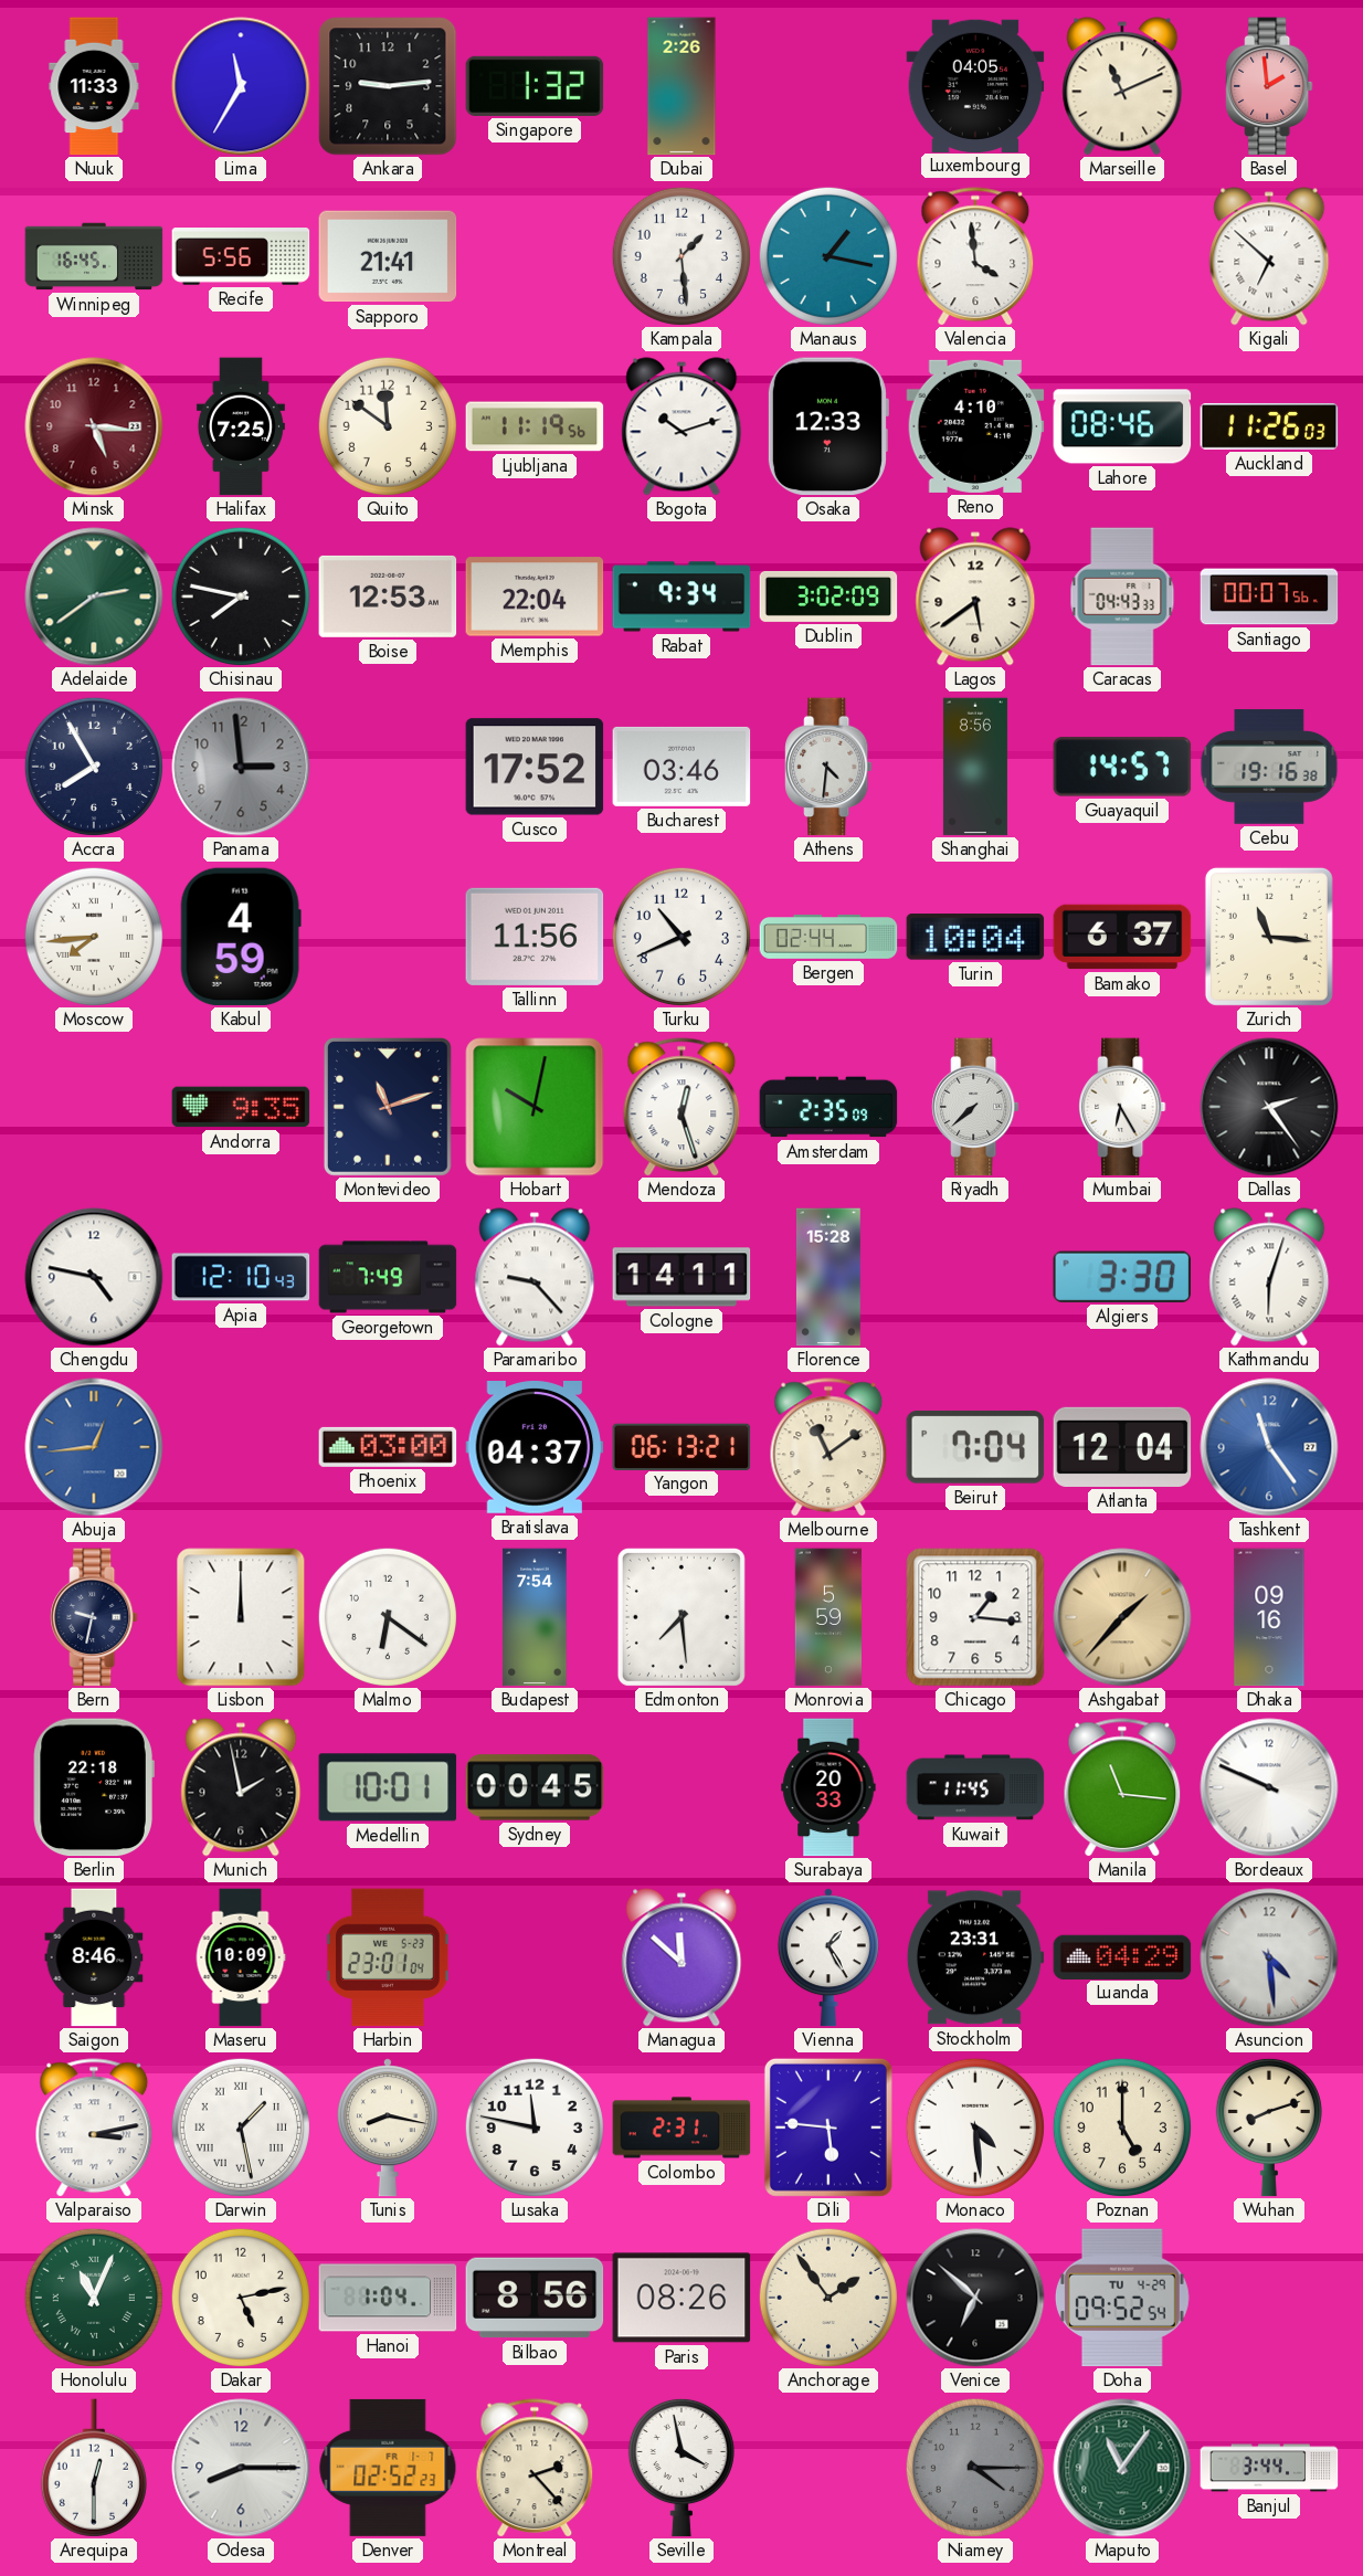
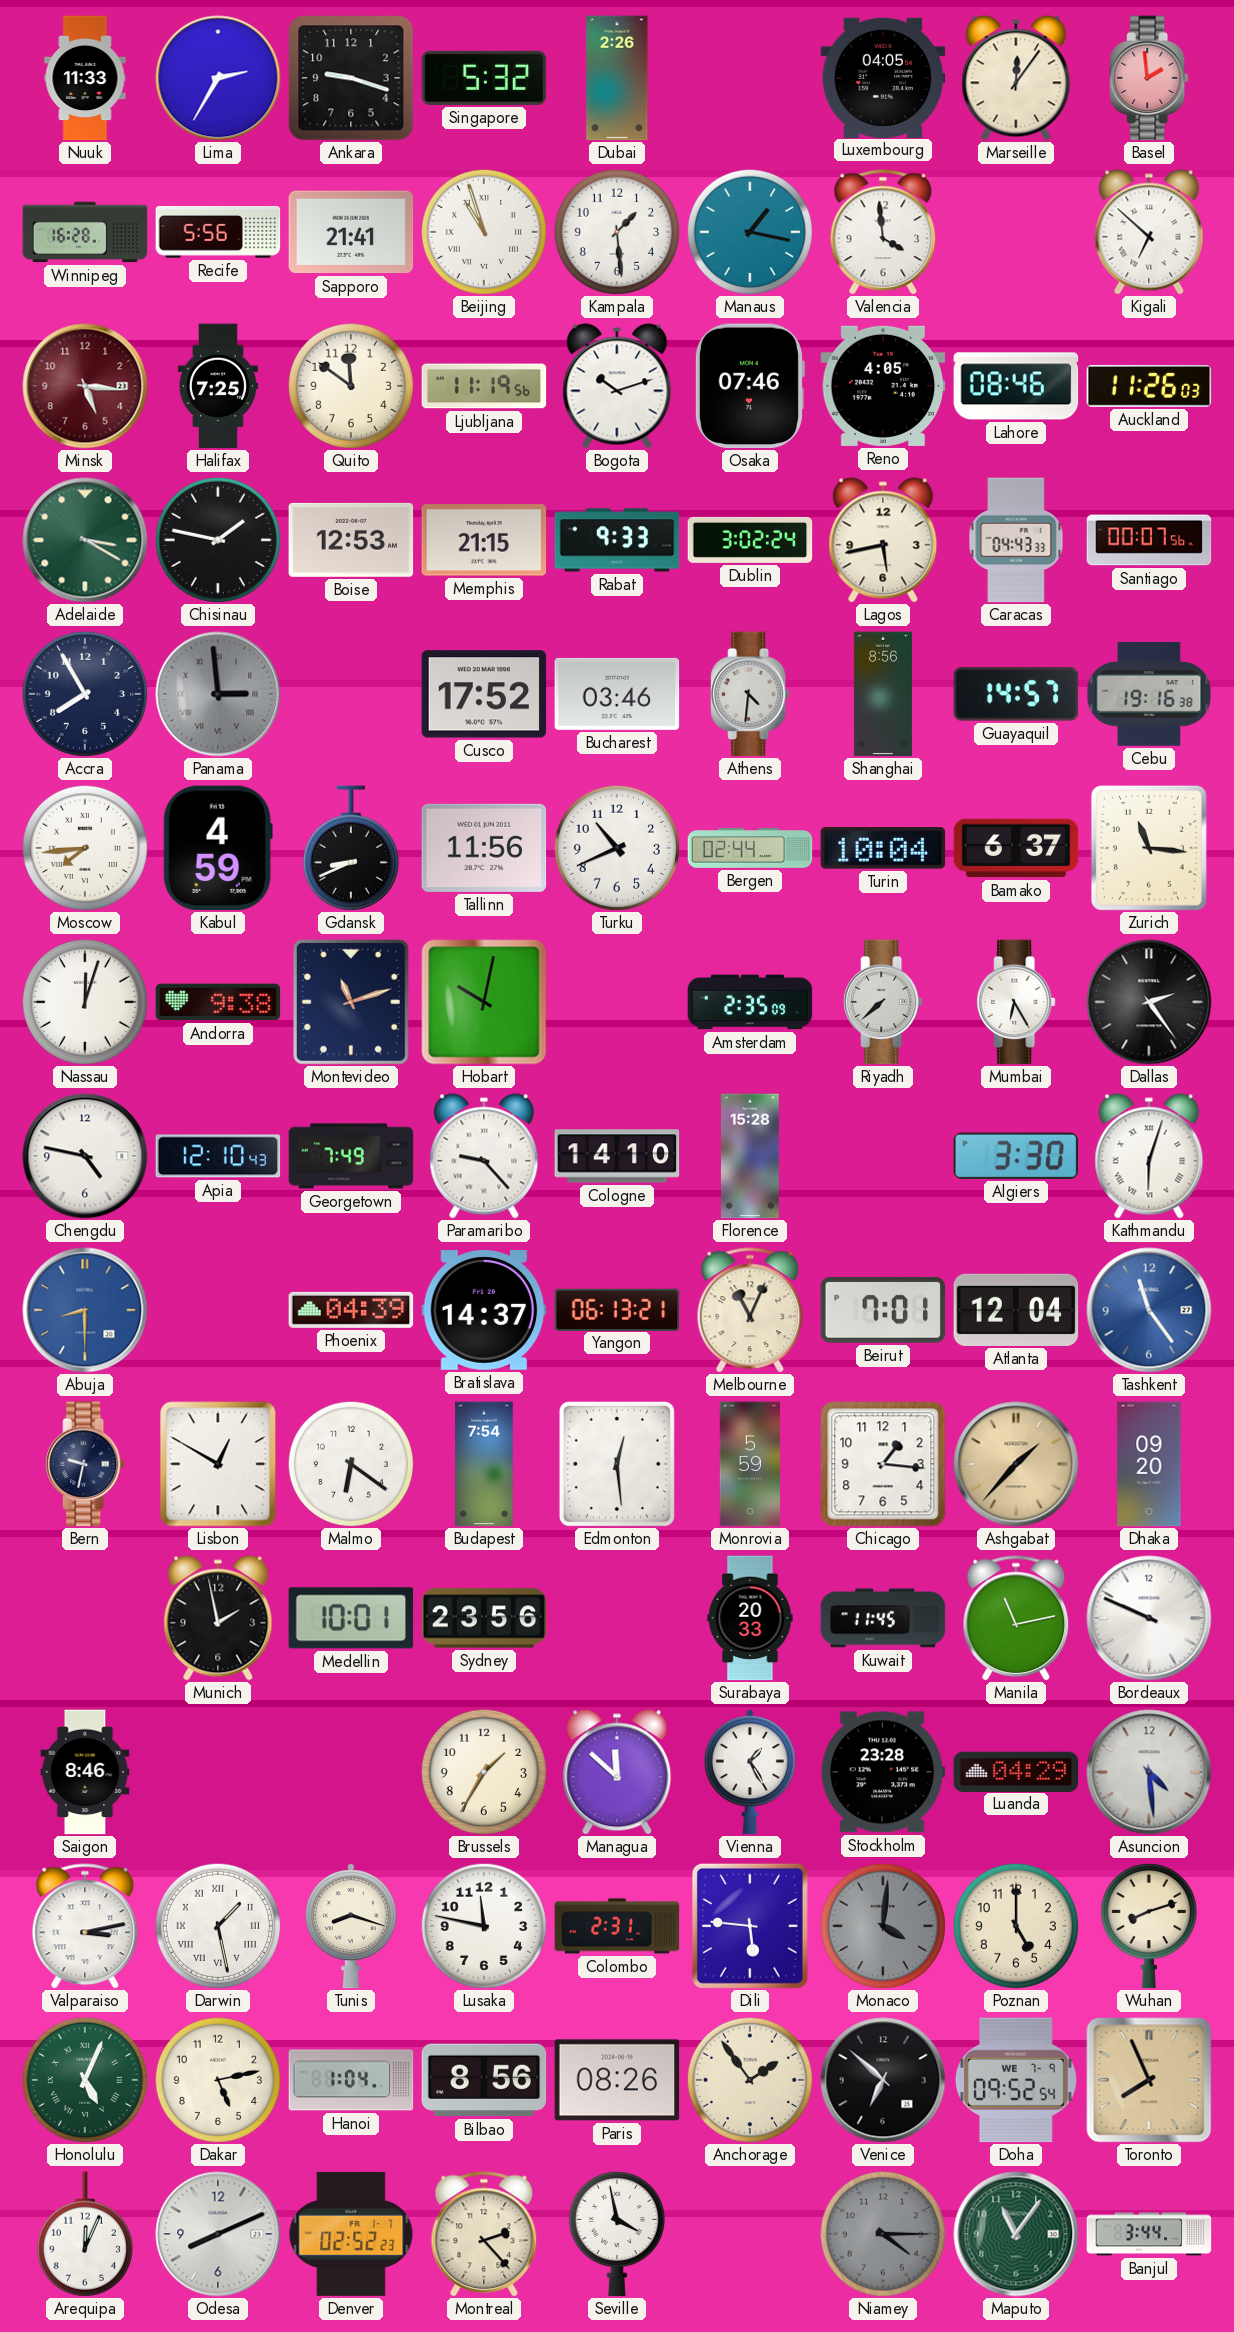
Lima: 11:35 -> 2:35
Ankara: 9:14 -> 9:18
Singapore: 1:32 -> 5:32
Marseille: 11:11 -> 12:06
Winnipeg: 16:45 -> 16:28
Beijing: none -> 10:57
Osaka: 12:33 -> 07:46
Reno: 4:10 -> 4:05
Adelaide: 2:39 -> 3:20
Chisinau: 7:47 -> 1:47
Memphis: 22:04 -> 21:15
Rabat: 9:34 -> 9:33
Dublin: 3:02:09 -> 3:02:24
Lagos: 5:39 -> 5:43
Panama numerals: Arabic -> Roman
Gdansk: none -> 8:41
Nassau: none -> 12:03
Andorra: 9:35 -> 9:38
Mendoza: 12:27 -> none
Cologne: 14:11 -> 14:10
Abuja: 12:44 -> 8:30
Phoenix: 03:00 -> 04:39
Bratislava: 04:37 -> 14:37
Melbourne: 11:09 -> 11:04
Beirut: 7:04 -> 7:01
Lisbon: 12:00 -> 12:50
Edmonton: 7:29 -> 12:29
Dhaka: 09:16 -> 09:20
Berlin: 22:18 -> none
Sydney: 00:45 -> 23:56
Manila: 11:16 -> 11:13
Maseru: 10:09 -> none
Harbin: 23:01 -> none
Brussels: none -> 1:35
Stockholm: 23:31 -> 23:28
Tunis: 8:17 -> 8:18
Monaco: 4:29 -> 4:01
Monaco dial: white -> grey
Honolulu: 11:04 -> 5:04
Doha date: TU 4-29 -> WE 7-9
Toronto: none -> 7:56
Arequipa: 12:30 -> 12:04
Odesa: 8:15 -> 8:11
